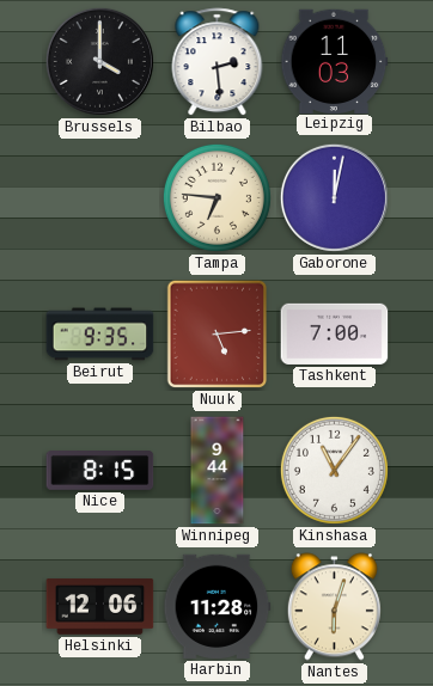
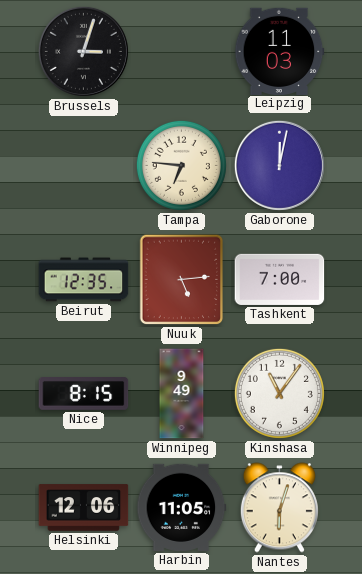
Brussels: 4:00 -> 3:03
Bilbao: 2:29 -> none
Beirut: 9:35 -> 12:35
Winnipeg: 9:44 -> 9:49
Harbin: 11:28 -> 11:05
